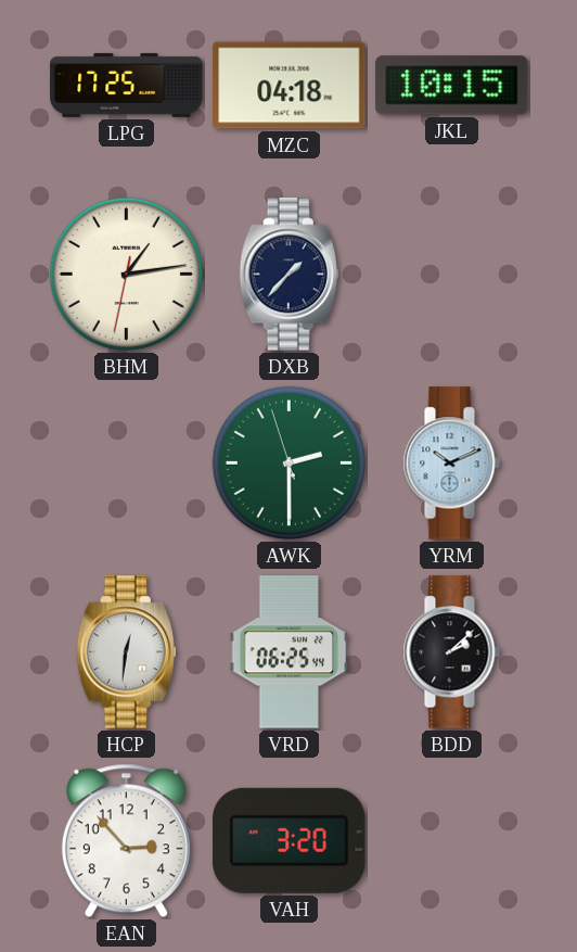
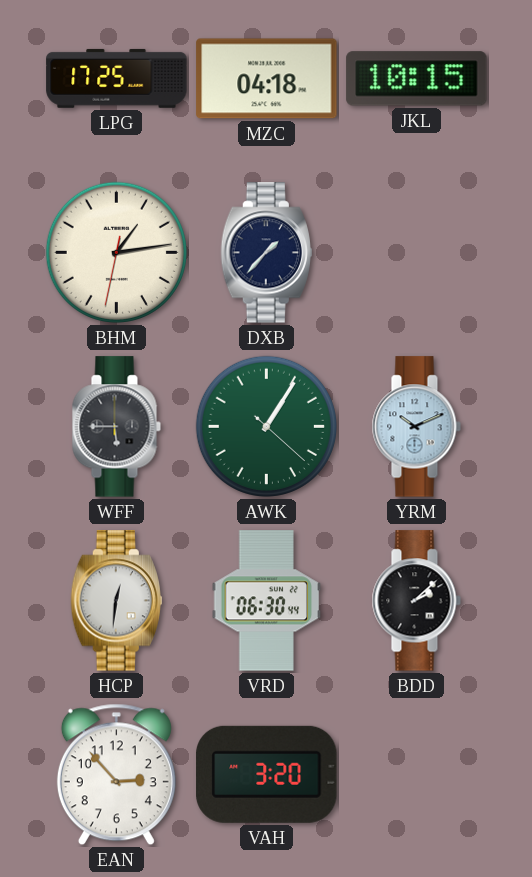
WFF: none -> 5:45
AWK: 2:29 -> 1:05
VRD: 06:25 -> 06:30
